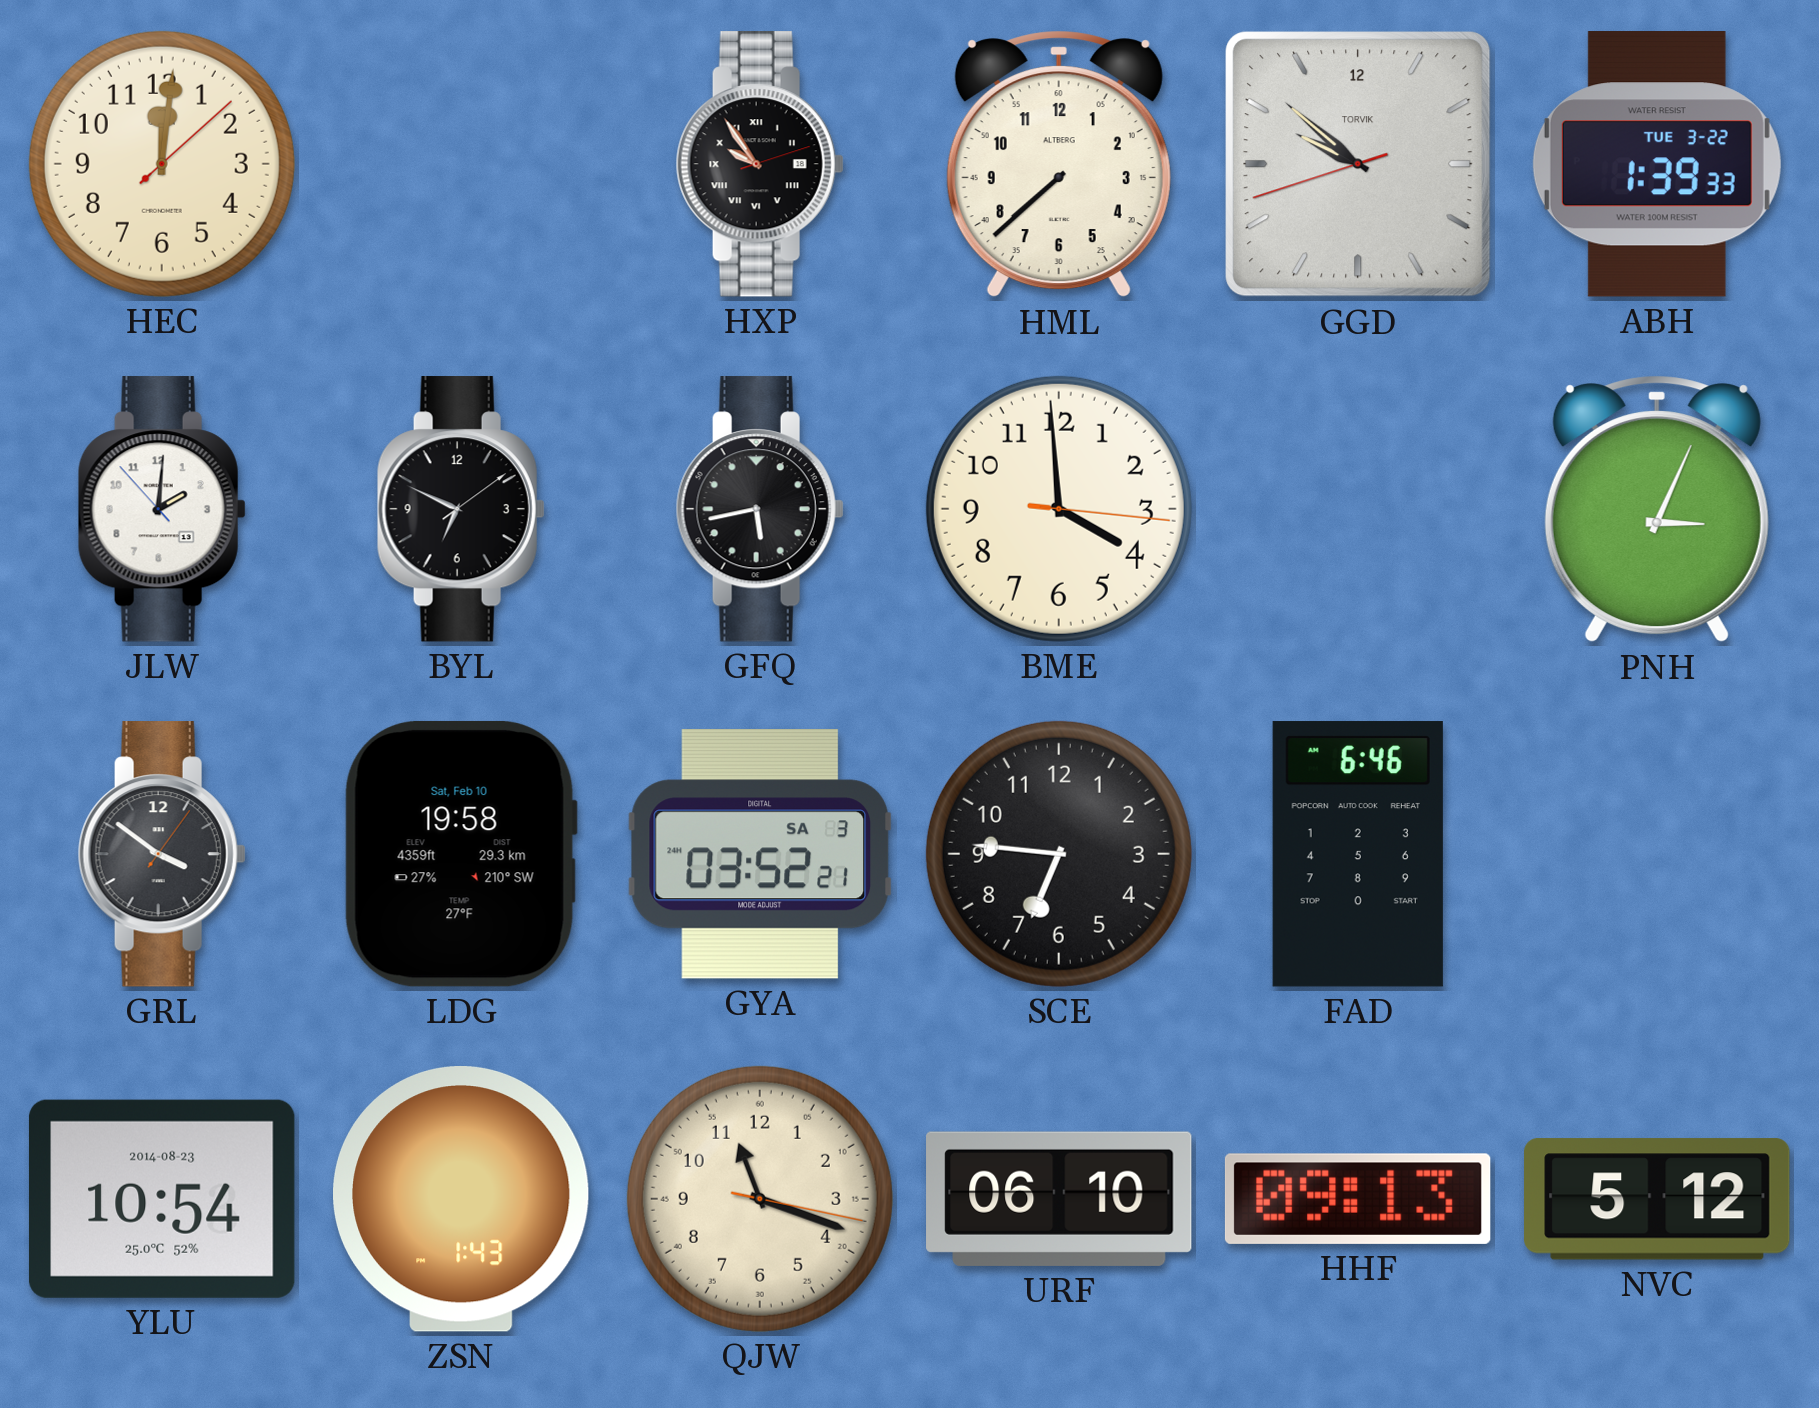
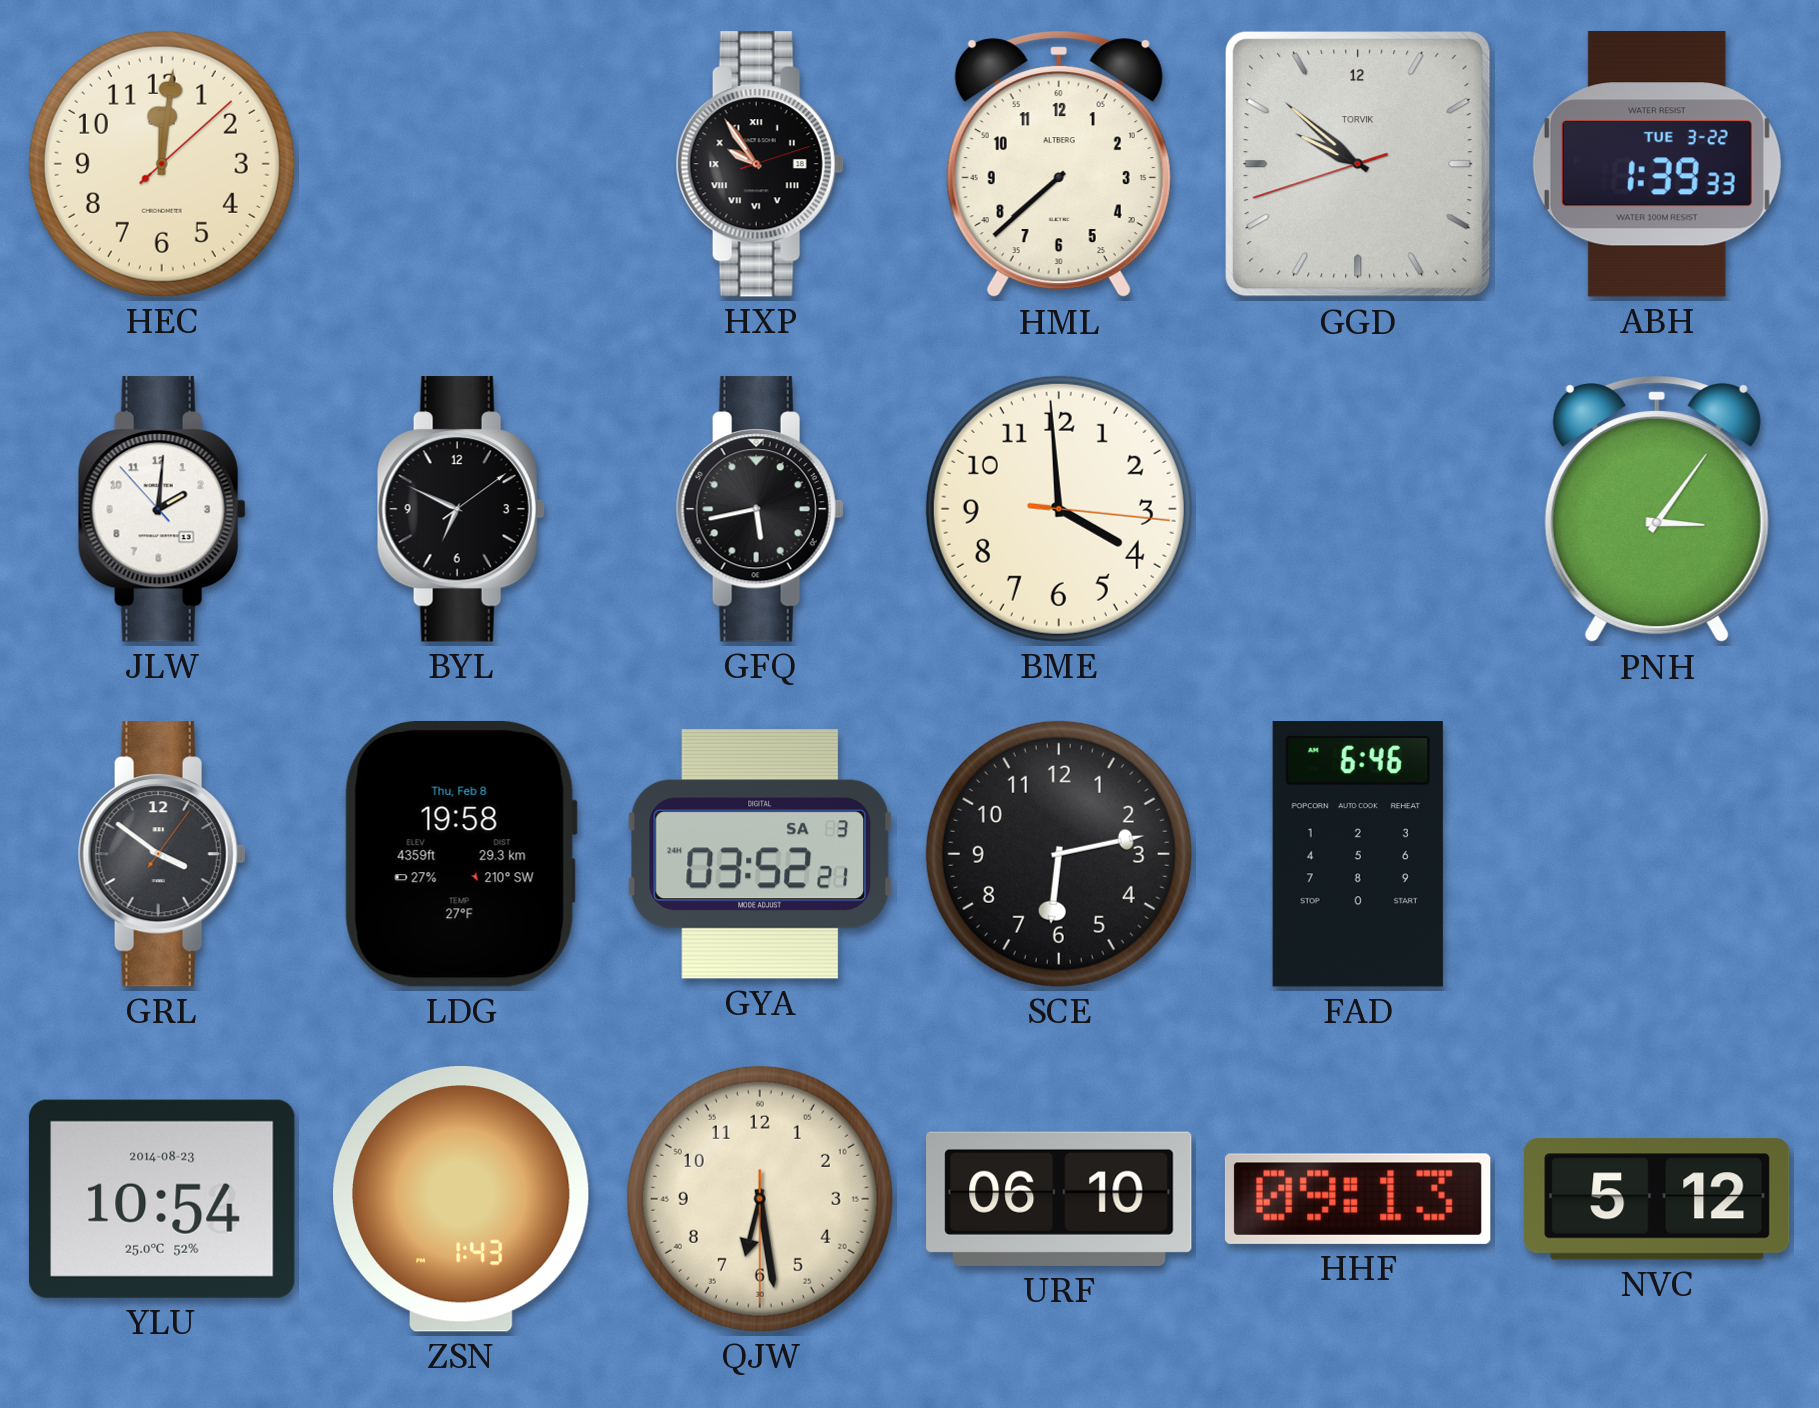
PNH: 3:04 -> 3:06
LDG date: Sat, Feb 10 -> Thu, Feb 8
SCE: 6:46 -> 6:13
QJW: 11:18 -> 6:28
